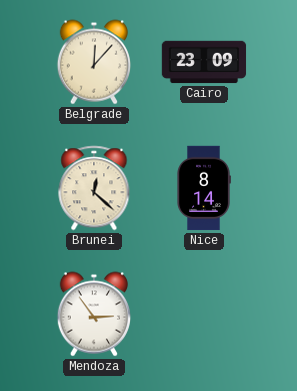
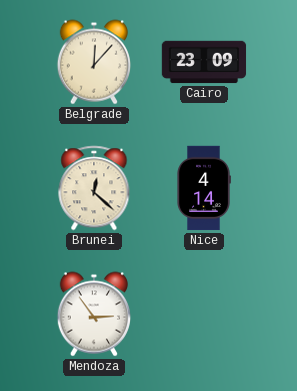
Nice: 8:14 -> 4:14
